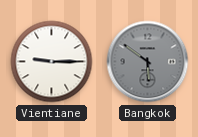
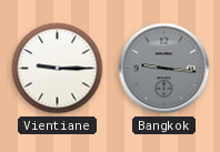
Bangkok: 5:51 -> 9:16
